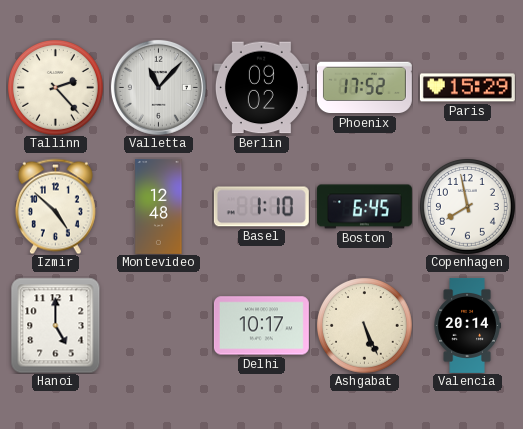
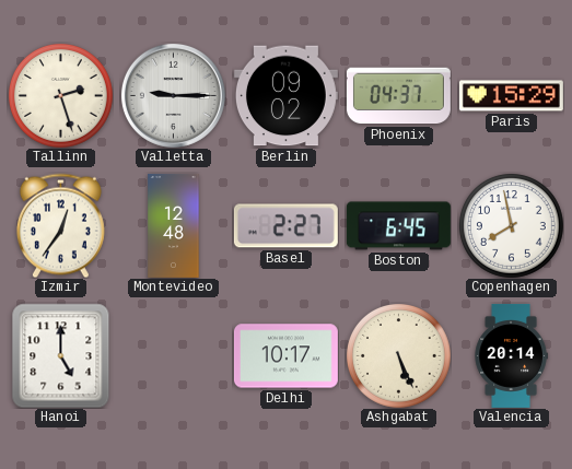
Tallinn: 2:23 -> 2:27
Valletta: 11:07 -> 9:15
Phoenix: 17:52 -> 04:37
Izmir: 4:52 -> 12:36
Basel: 1:10 -> 2:27
